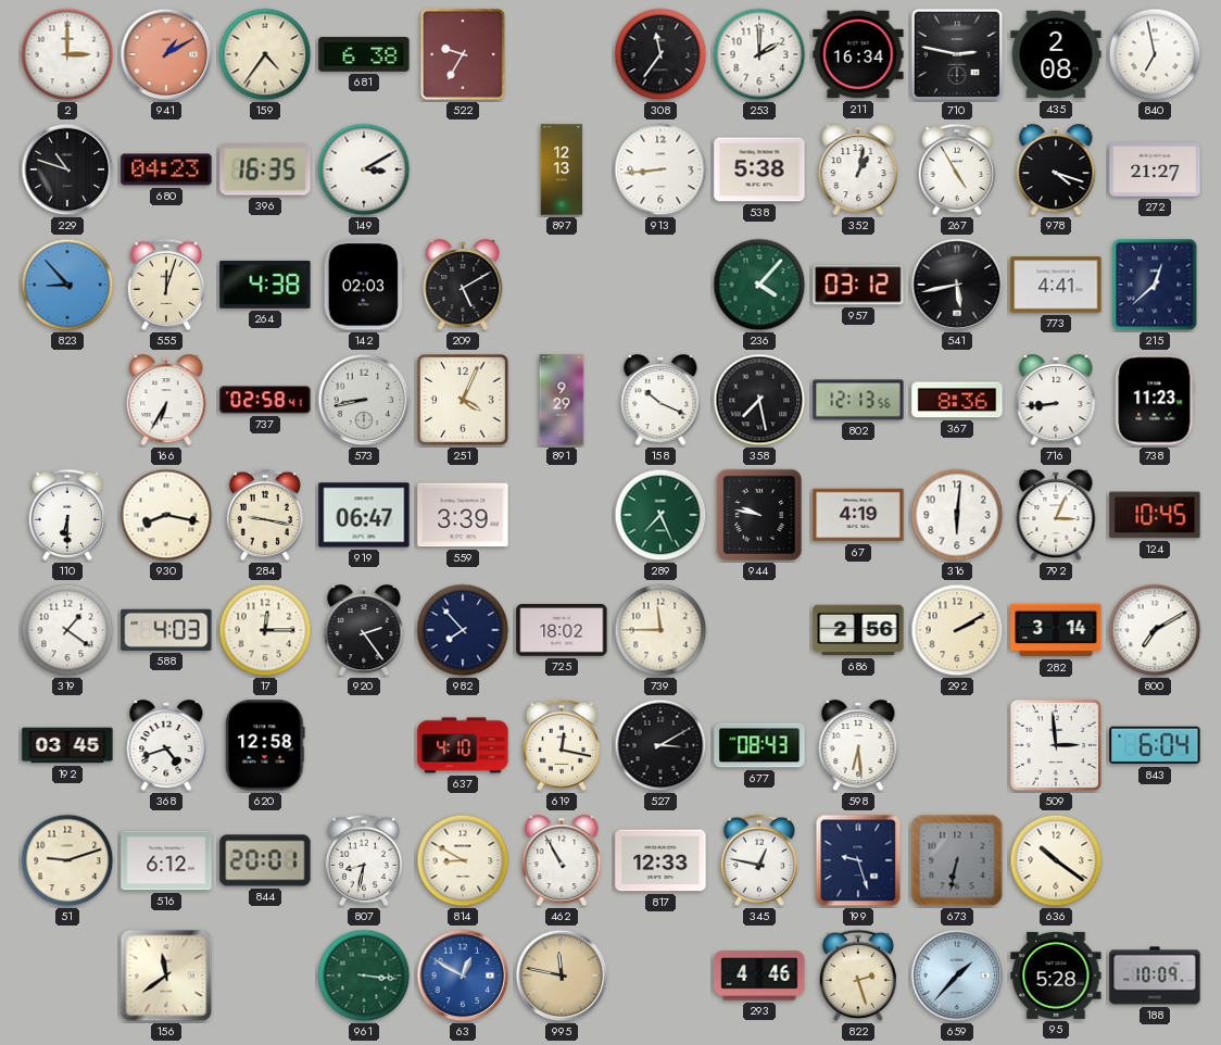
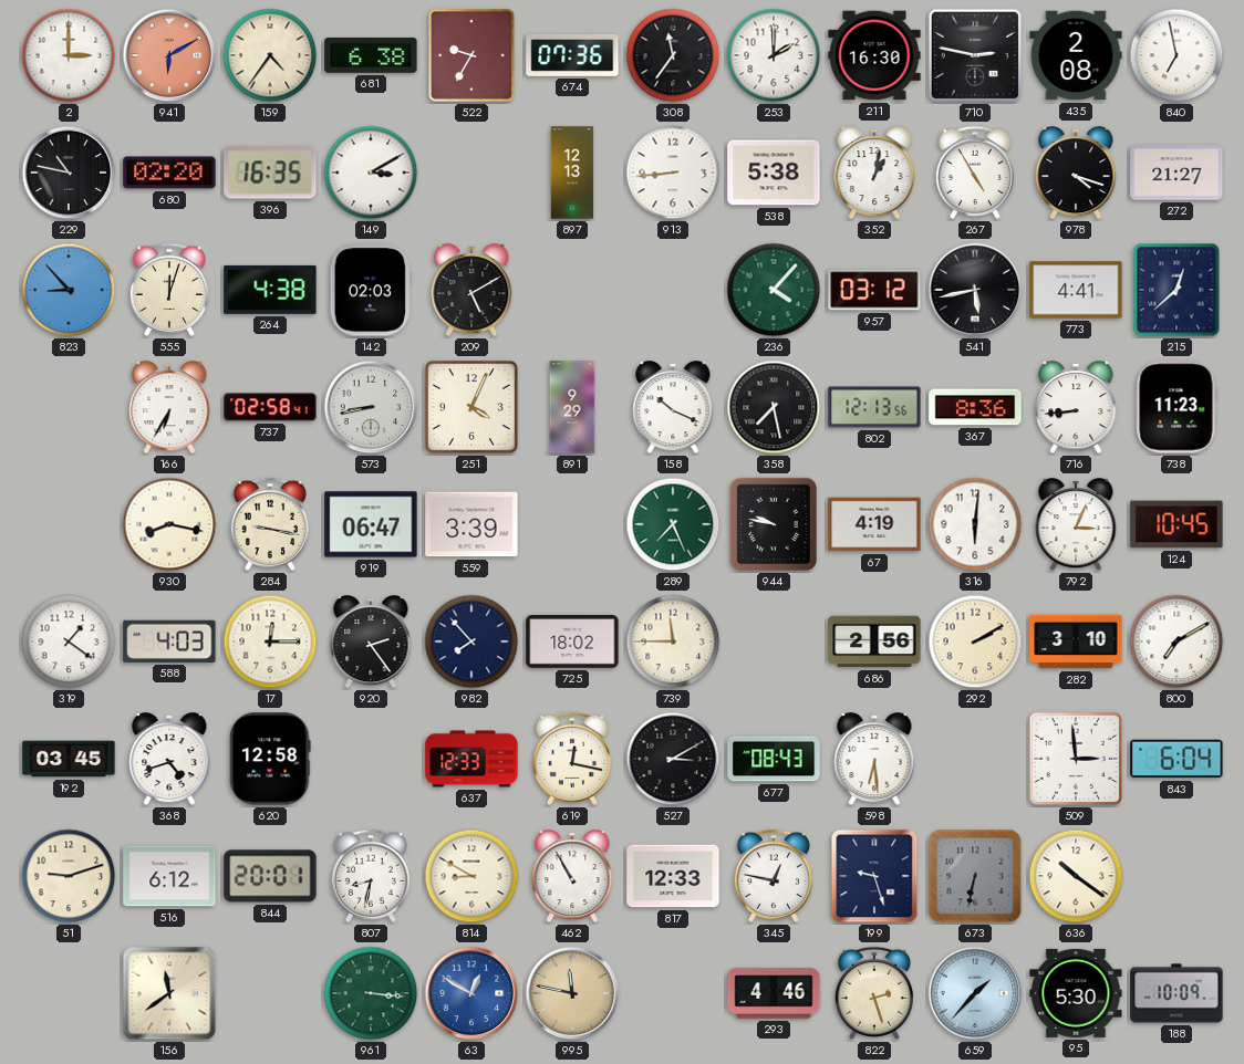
941: 1:10 -> 6:10
674: none -> 07:36
211: 16:34 -> 16:30
229: 10:48 -> 10:47
680: 04:23 -> 02:20
110: 6:30 -> none
282: 3:14 -> 3:10
637: 4:10 -> 12:33
95: 5:28 -> 5:30
